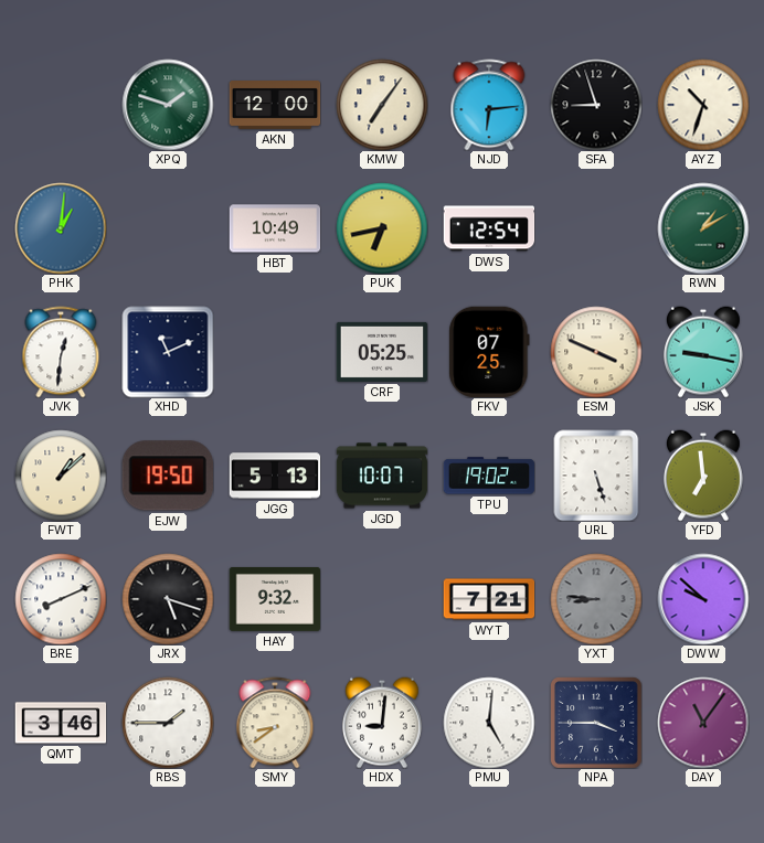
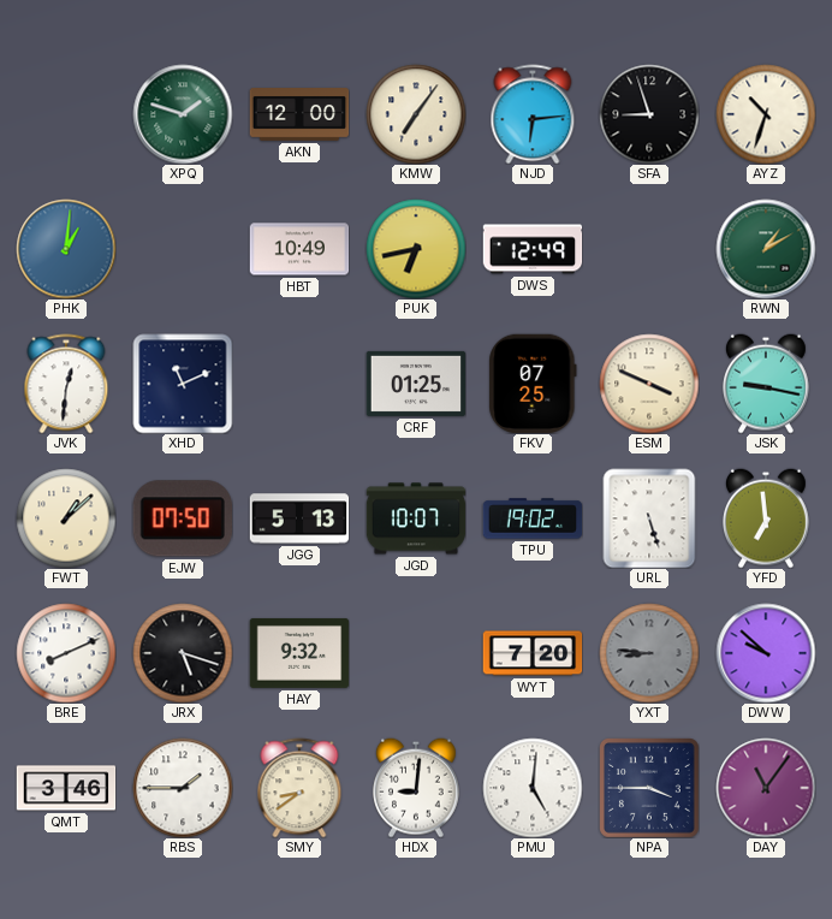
DWS: 12:54 -> 12:49
CRF: 05:25 -> 01:25
EJW: 19:50 -> 07:50
WYT: 7:21 -> 7:20
